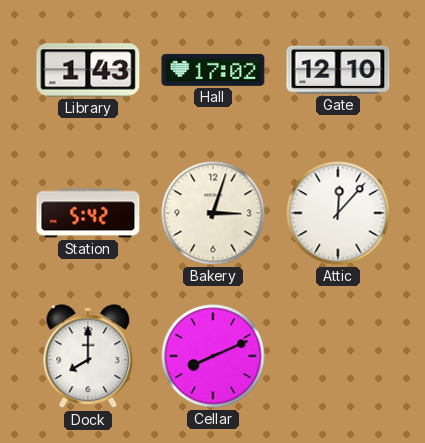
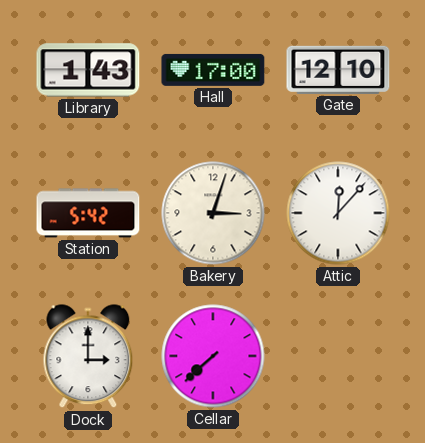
Hall: 17:02 -> 17:00
Dock: 8:00 -> 3:00
Cellar: 8:11 -> 7:38
